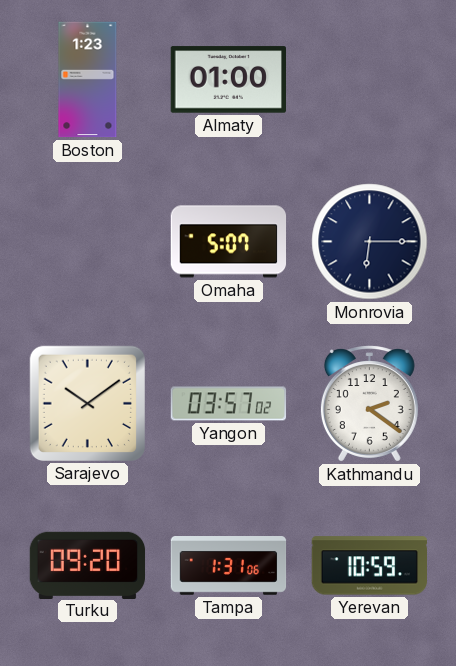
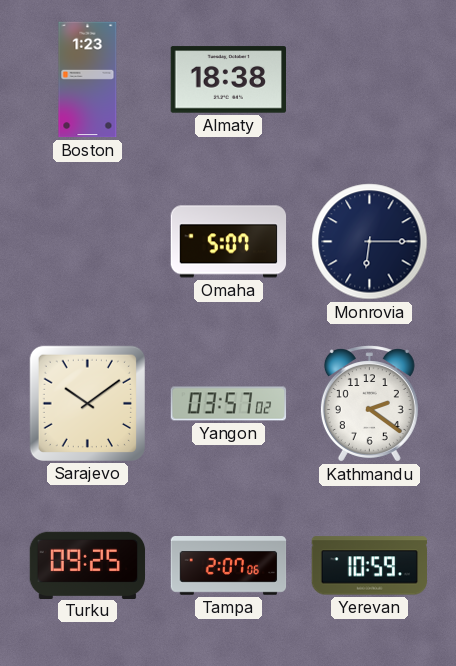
Almaty: 01:00 -> 18:38
Turku: 09:20 -> 09:25
Tampa: 1:31 -> 2:07
